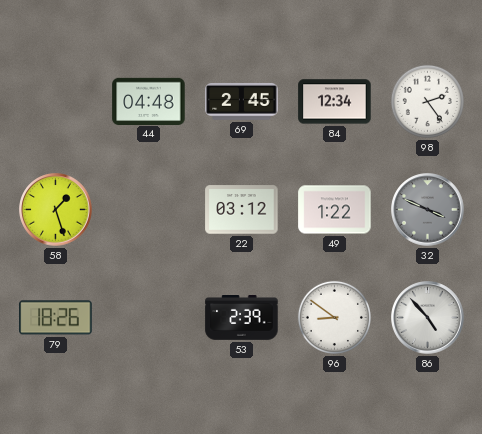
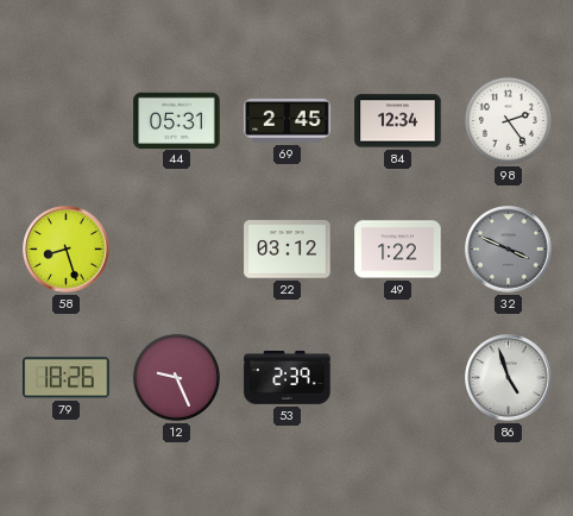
44: 04:48 -> 05:31
58: 1:27 -> 8:27
12: none -> 9:26
96: 8:51 -> none
86: 4:53 -> 4:57
